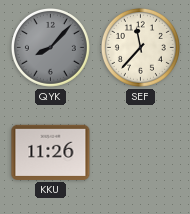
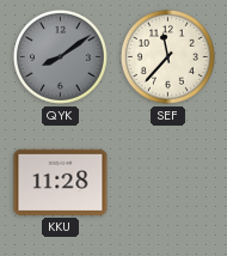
QYK: 8:07 -> 8:09
KKU: 11:26 -> 11:28
